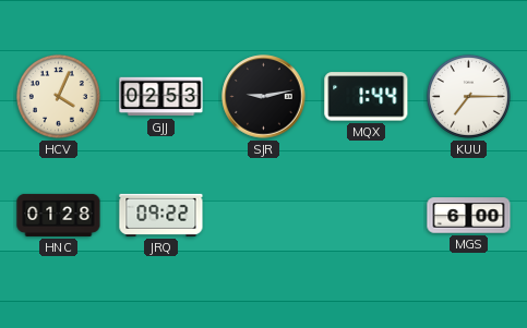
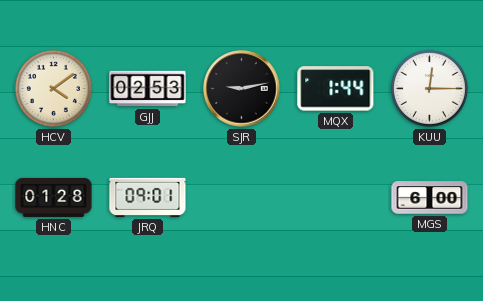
HCV: 4:04 -> 4:09
KUU: 7:15 -> 12:15
JRQ: 09:22 -> 09:01
